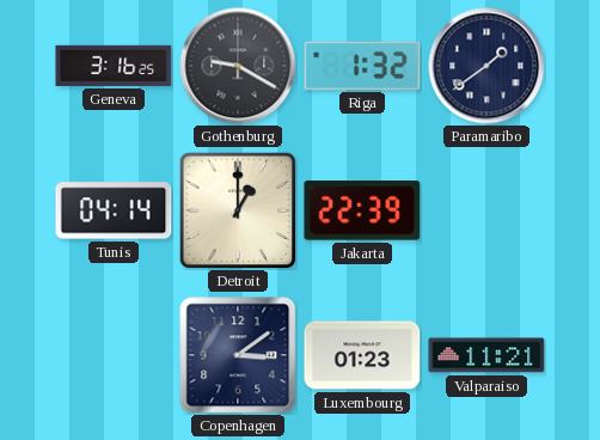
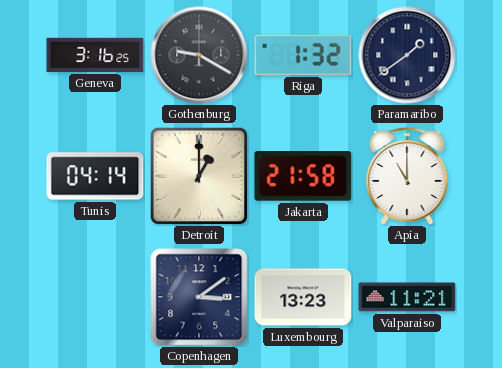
Jakarta: 22:39 -> 21:58
Apia: none -> 11:00
Luxembourg: 01:23 -> 13:23
